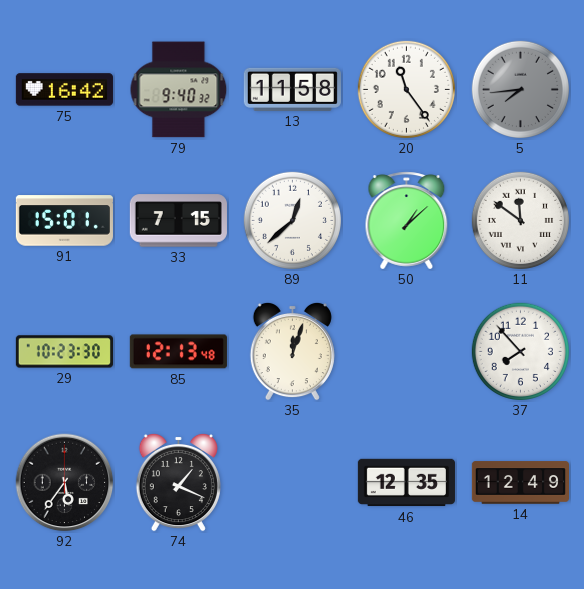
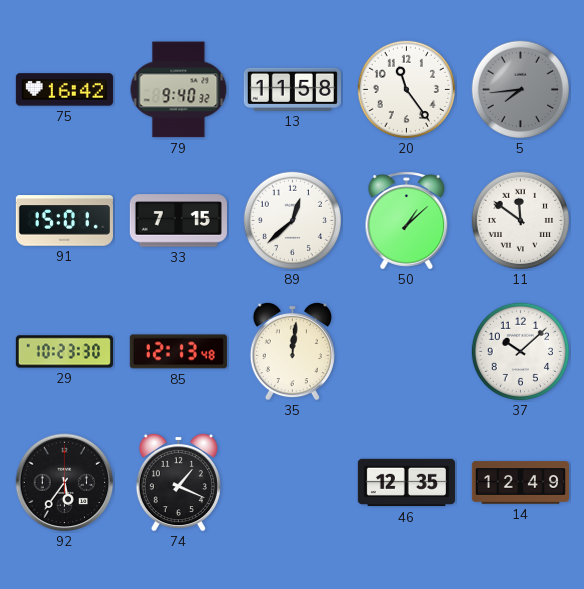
35: 12:03 -> 12:01
37: 7:53 -> 10:08
